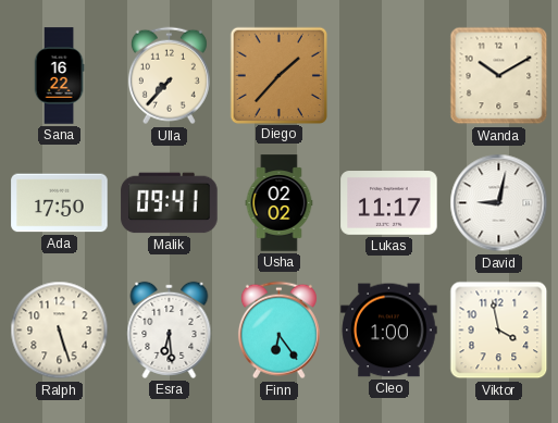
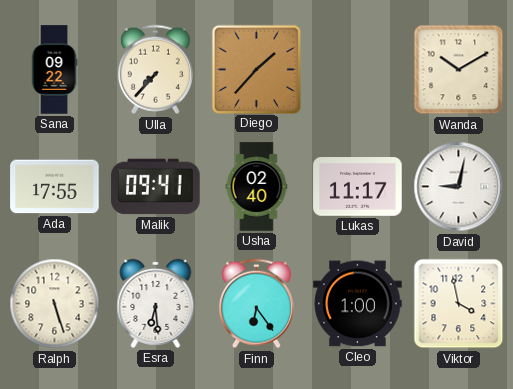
Sana: 16:22 -> 09:22
Ada: 17:50 -> 17:55
Usha: 02:02 -> 02:40
